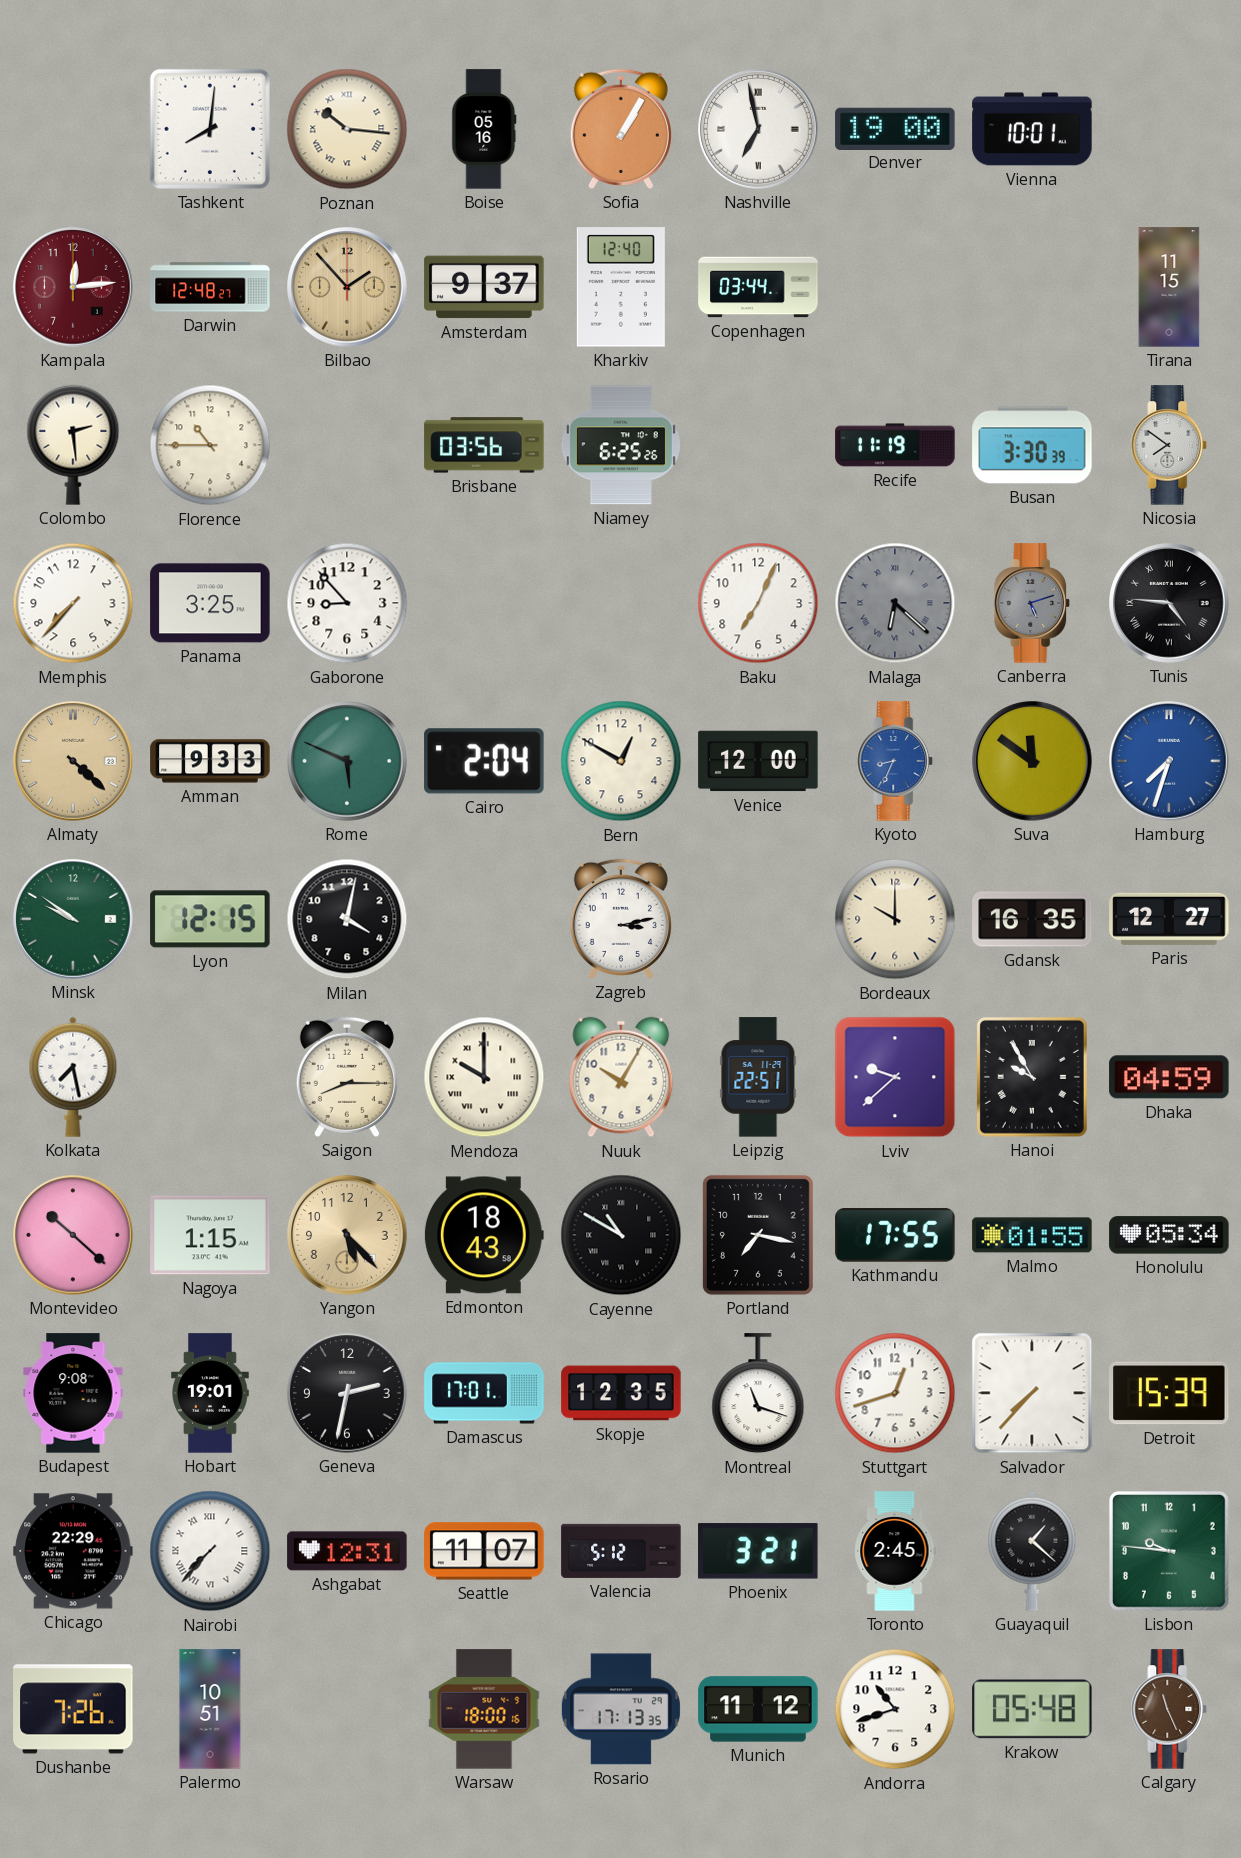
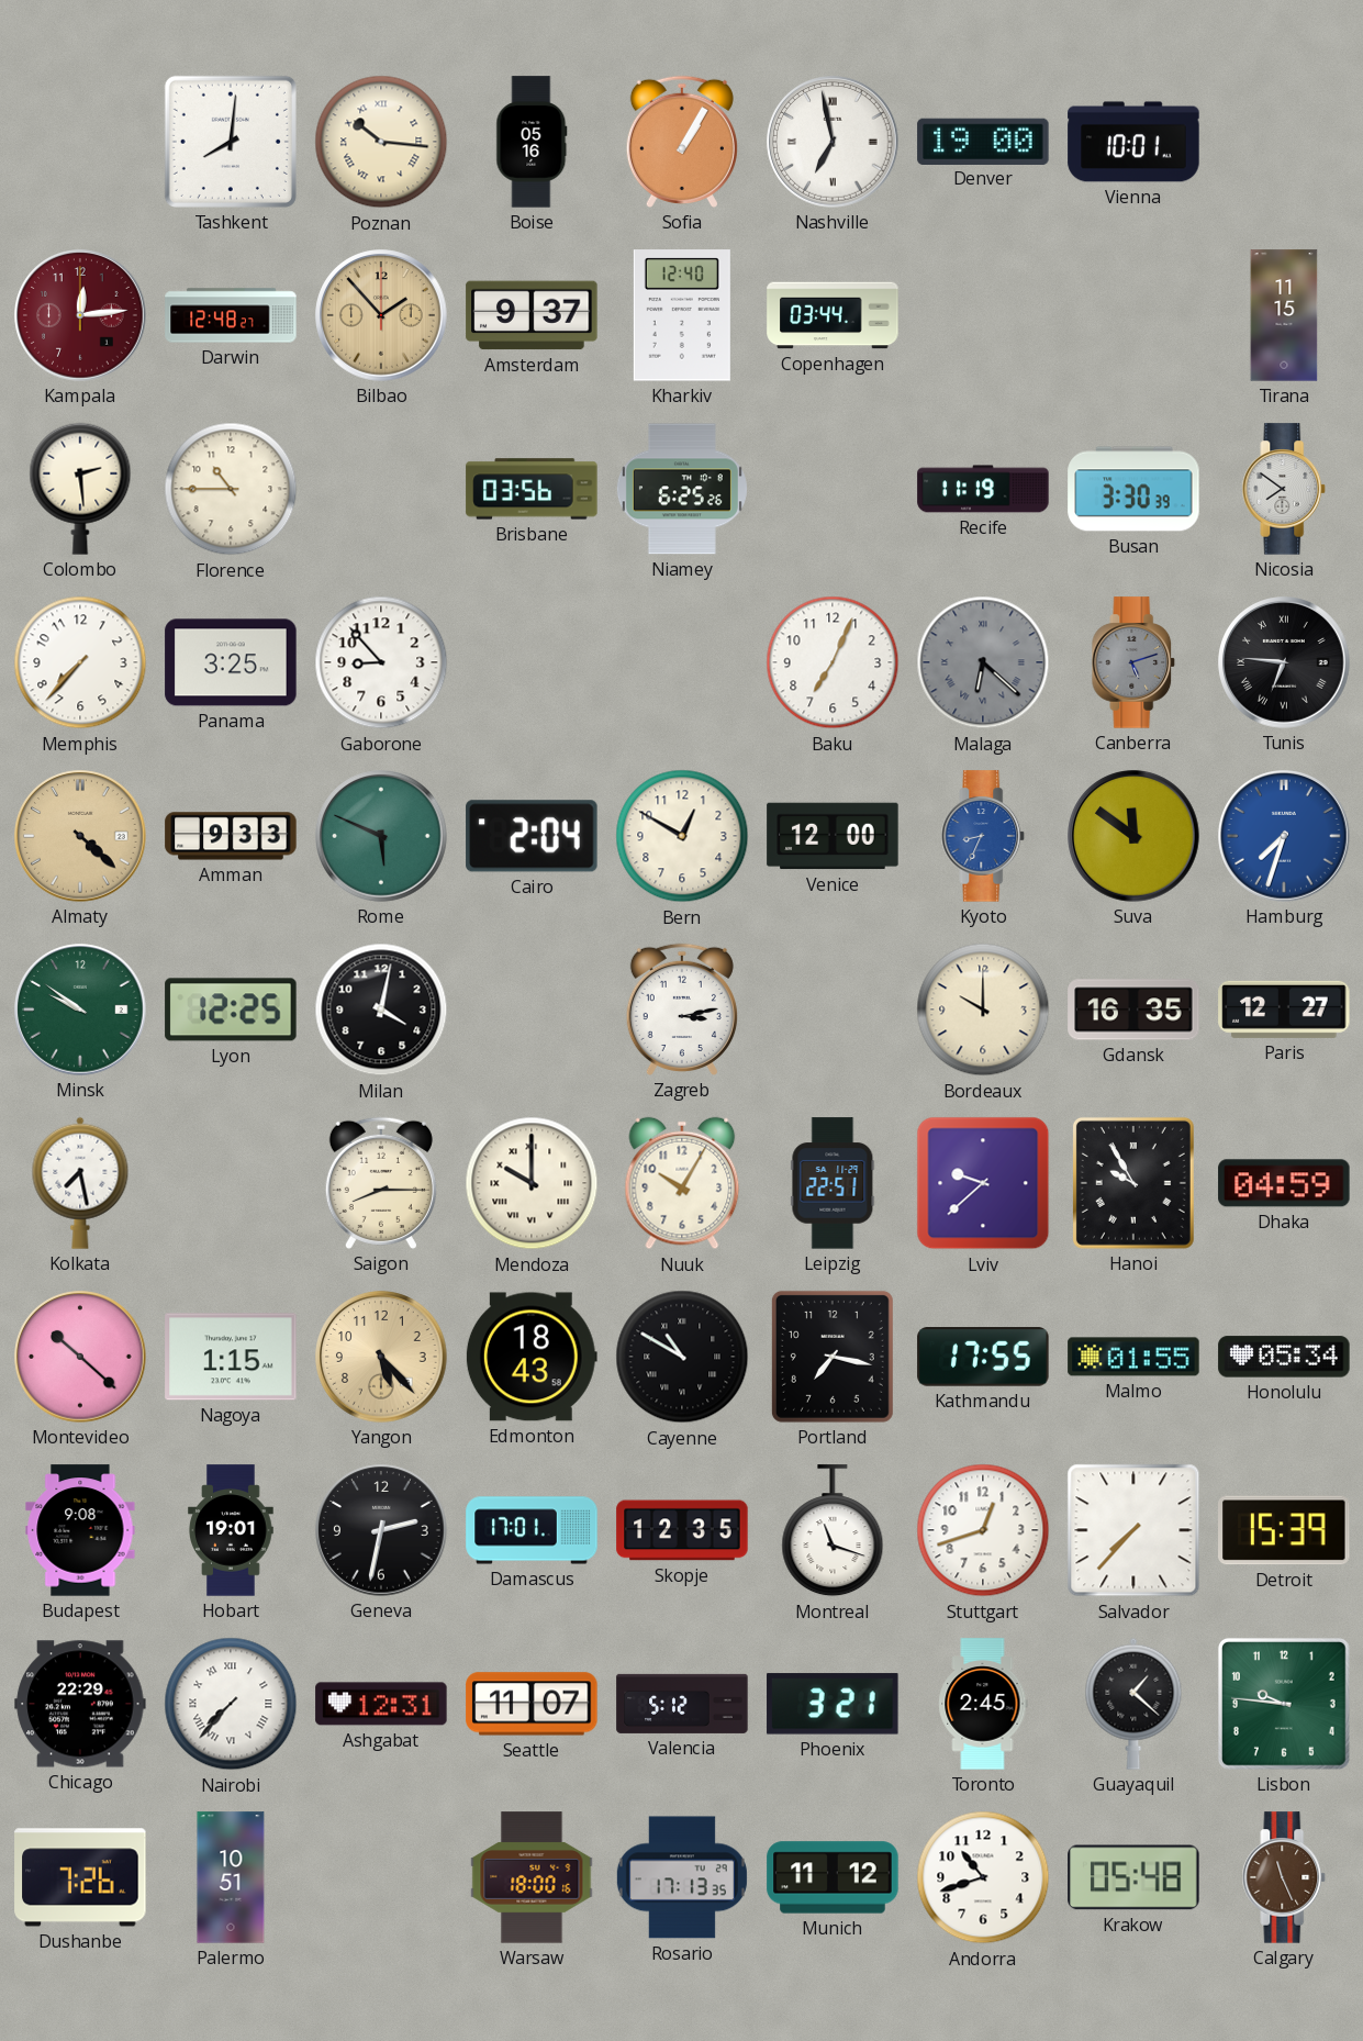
Tunis: 4:46 -> 6:46
Lyon: 12:15 -> 12:25
